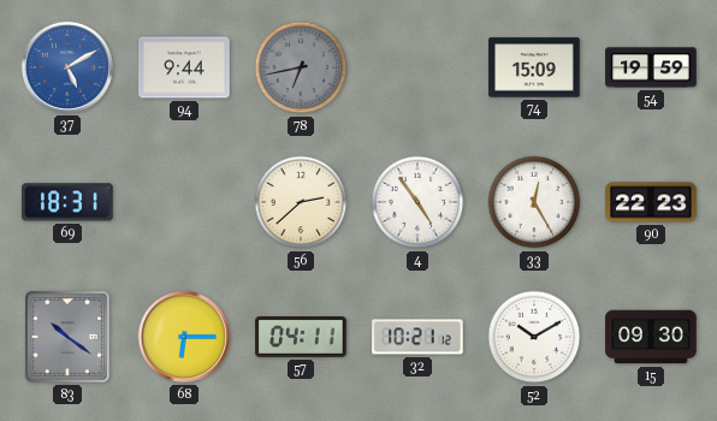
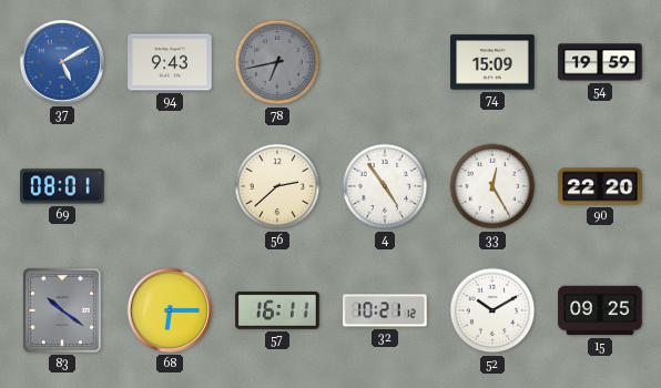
94: 9:44 -> 9:43
69: 18:31 -> 08:01
90: 22:23 -> 22:20
57: 04:11 -> 16:11
15: 09:30 -> 09:25
